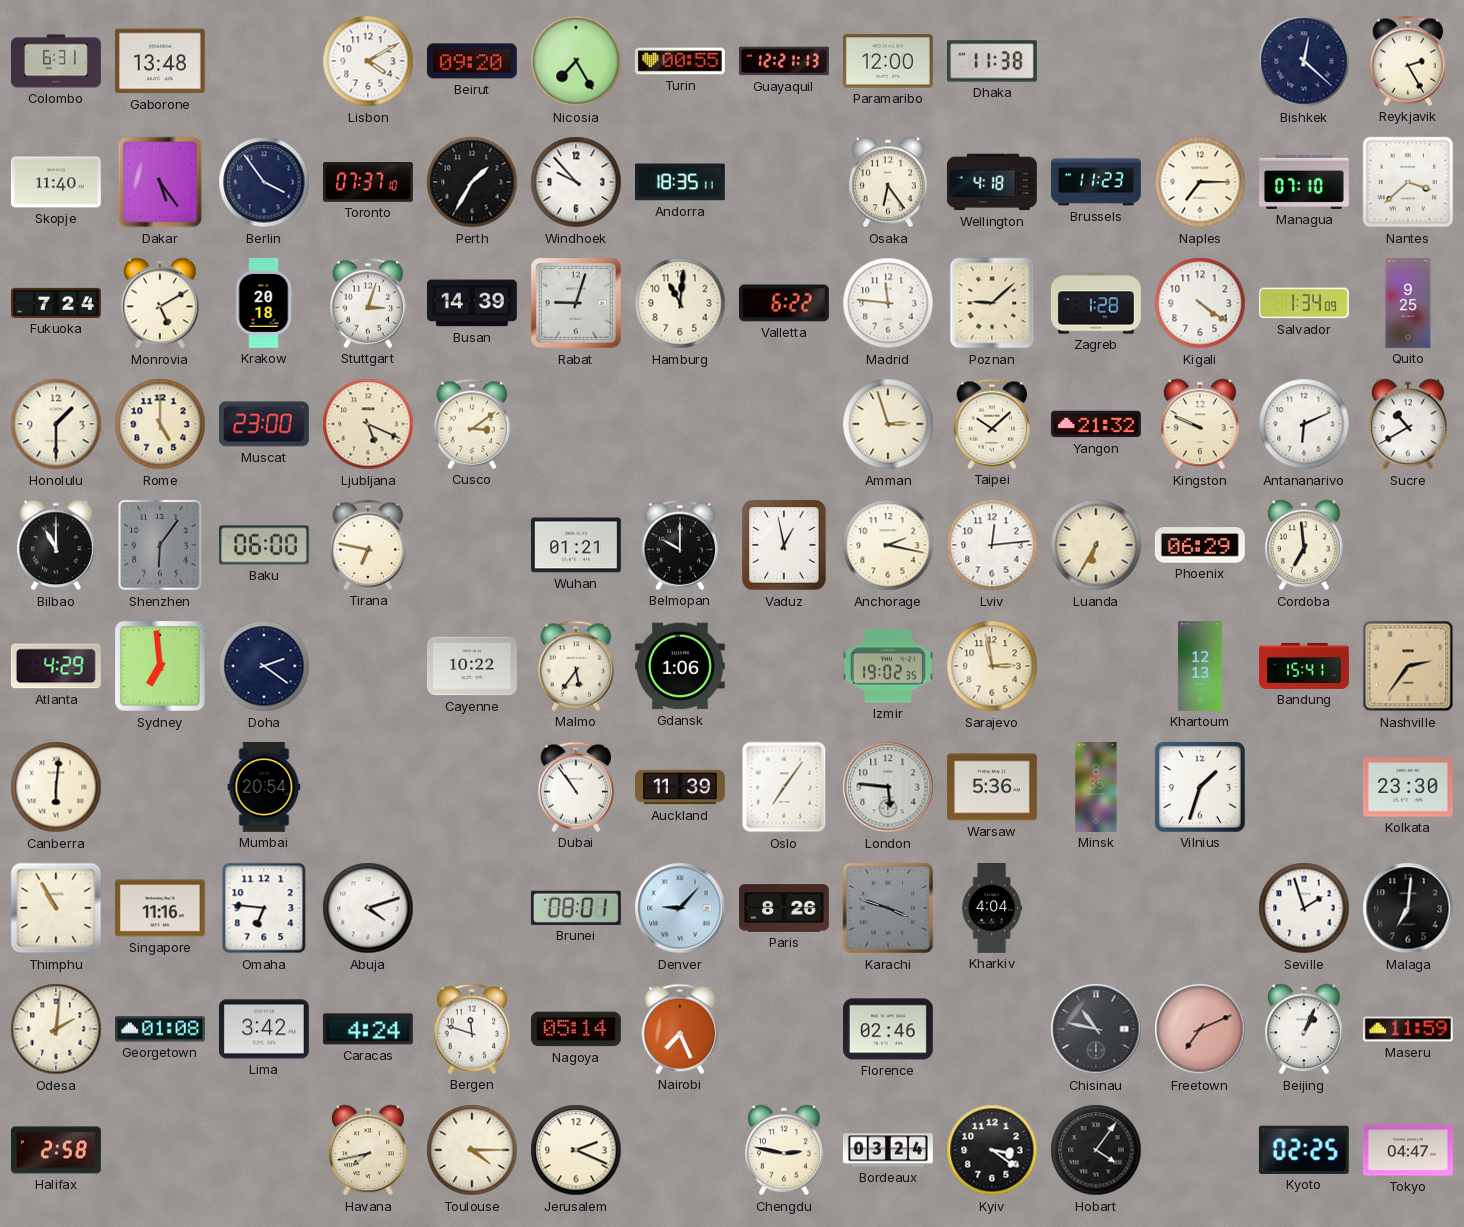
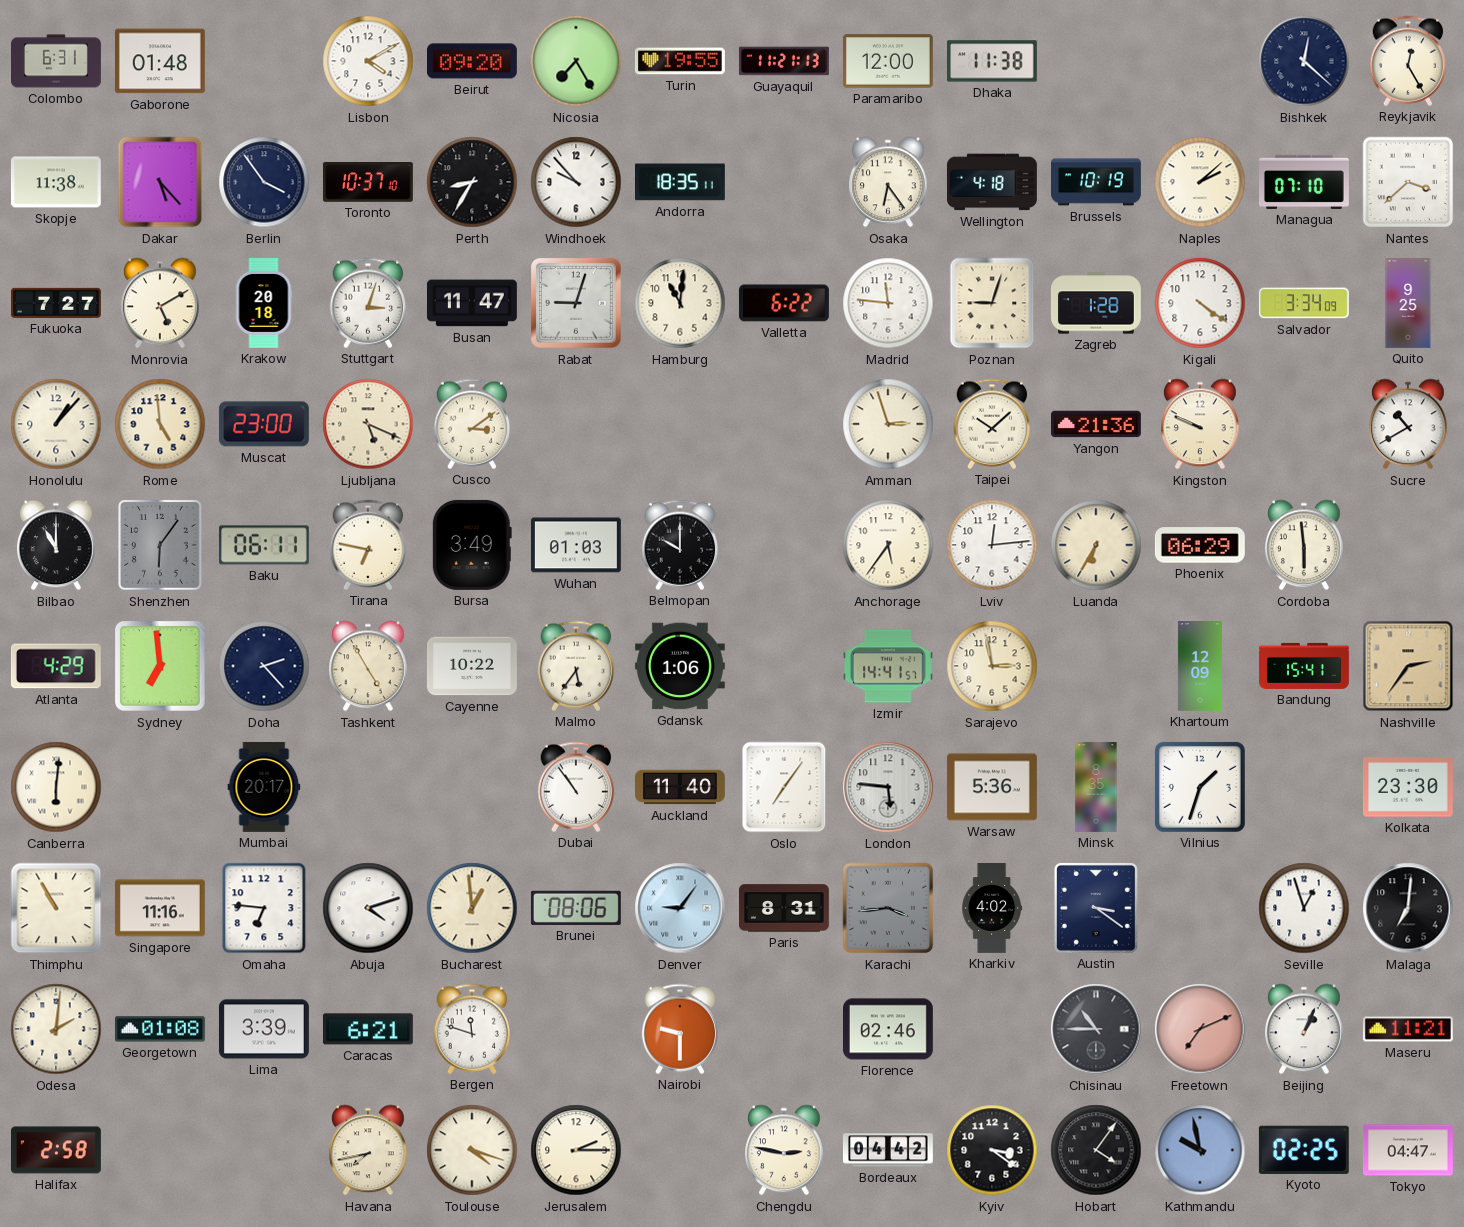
Gaborone: 13:48 -> 01:48
Turin: 00:55 -> 19:55
Guayaquil: 12:21 -> 11:21
Reykjavik: 2:25 -> 12:25
Skopje: 11:40 -> 11:38
Dakar: 5:24 -> 5:23
Toronto: 07:37 -> 10:37
Perth: 1:35 -> 8:35
Brussels: 11:23 -> 10:19
Naples: 7:15 -> 2:08
Fukuoka: 7:24 -> 7:27
Busan: 14:39 -> 11:47
Poznan: 9:08 -> 9:03
Salvador: 1:34 -> 3:34
Honolulu: 1:30 -> 1:07
Rome: 5:00 -> 4:59
Yangon: 21:32 -> 21:36
Antananarivo: 6:11 -> none
Baku: 06:00 -> 06:11
Bursa: none -> 3:49
Wuhan: 01:21 -> 01:03
Vaduz: 12:58 -> none
Anchorage: 2:17 -> 5:36
Cordoba: 6:59 -> 5:59
Doha: 2:21 -> 2:23
Tashkent: none -> 4:55
Izmir: 19:02 -> 14:41
Khartoum: 12:13 -> 12:09
Mumbai: 20:54 -> 20:17
Auckland: 11:39 -> 11:40
Bucharest: none -> 12:59
Brunei: 08:01 -> 08:06
Denver: 9:07 -> 9:06
Paris: 8:26 -> 8:31
Karachi: 3:48 -> 3:44
Kharkiv: 4:04 -> 4:02
Austin: none -> 3:21
Seville: 1:57 -> 12:57
Lima: 3:42 -> 3:39
Caracas: 4:24 -> 6:21
Nagoya: 05:14 -> none
Nairobi: 7:26 -> 9:30
Chisinau: 10:47 -> 10:45
Maseru: 11:59 -> 11:21
Toulouse: 4:15 -> 4:18
Jerusalem: 2:19 -> 2:15
Bordeaux: 03:24 -> 04:42
Kathmandu: none -> 9:58
